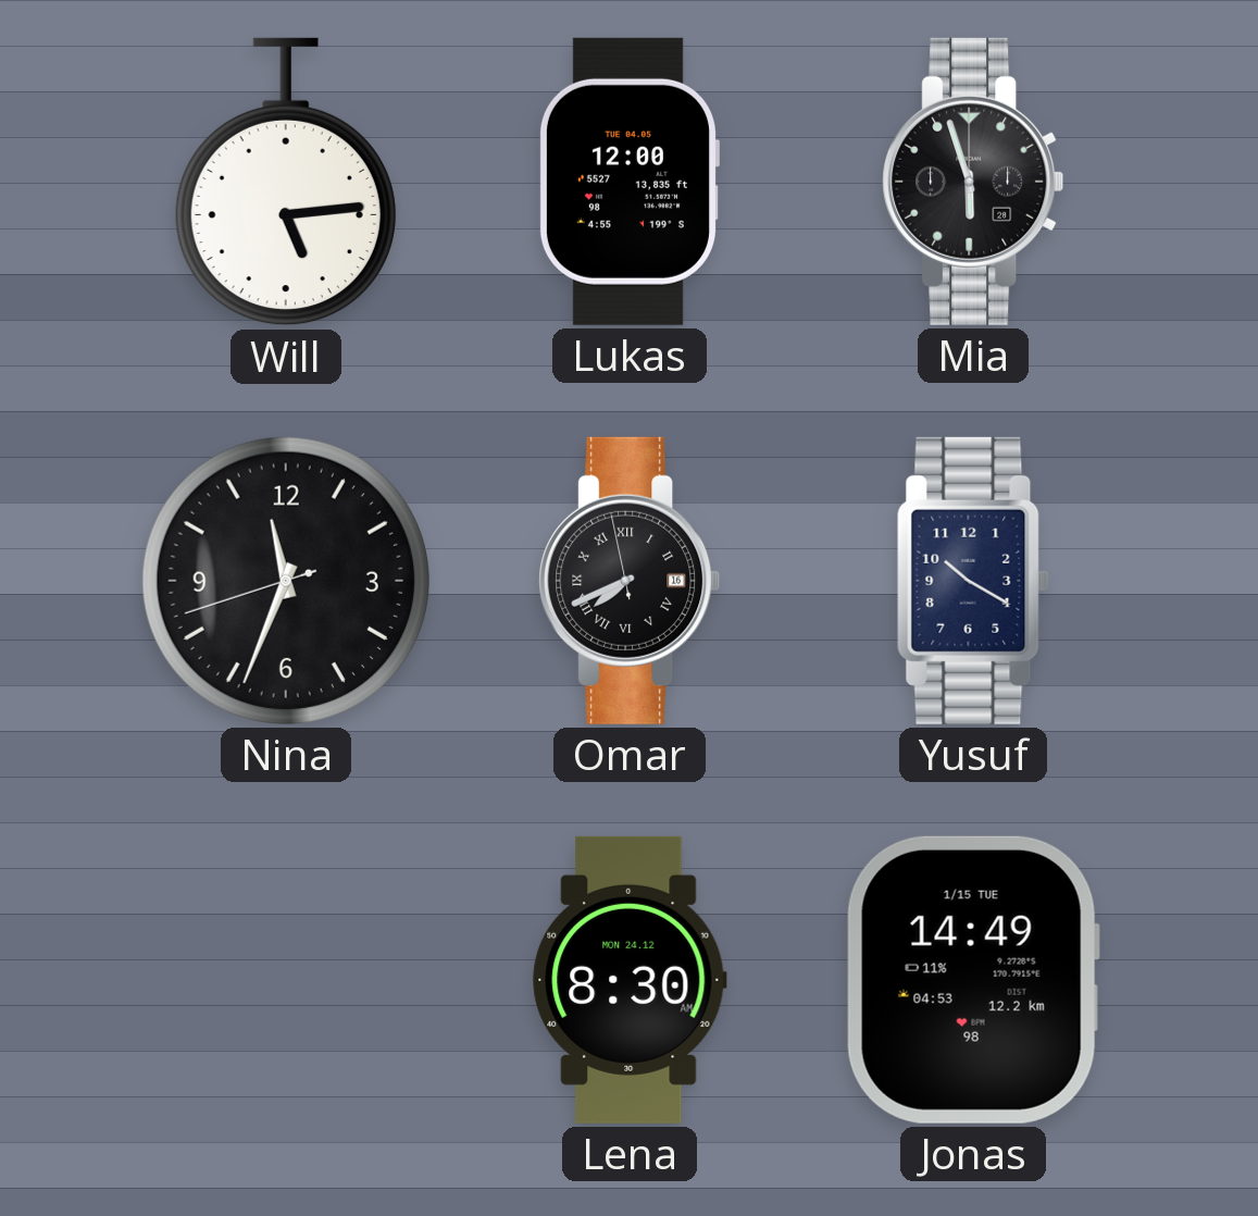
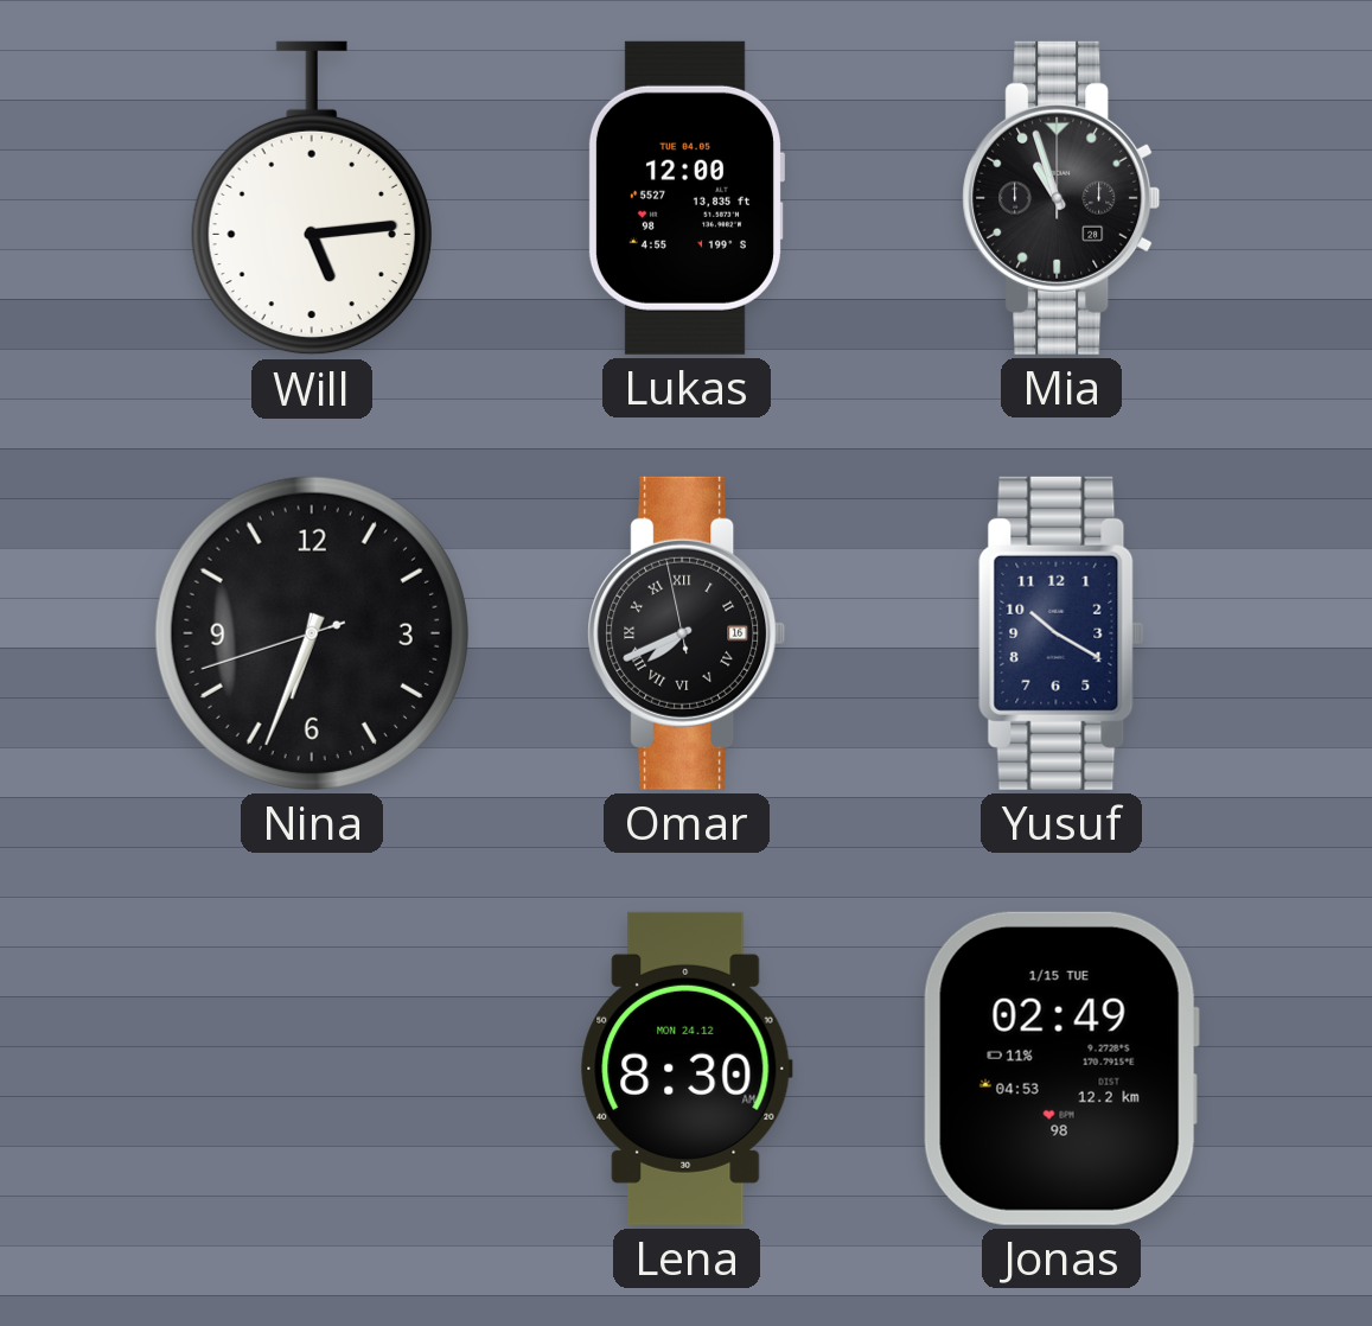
Mia: 5:57 -> 10:57
Nina: 11:33 -> 6:33
Jonas: 14:49 -> 02:49
